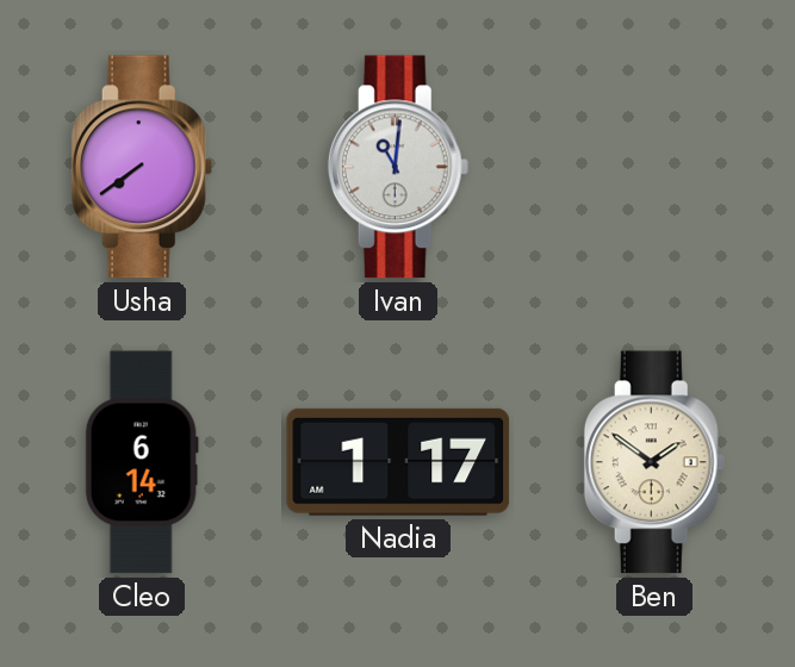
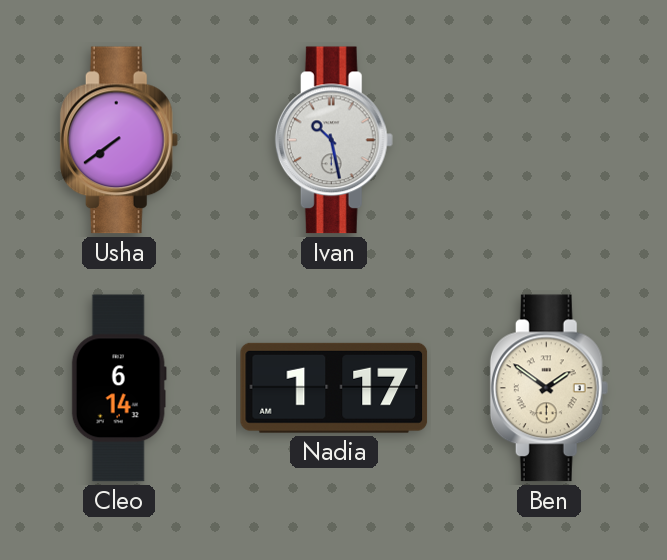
Ivan: 11:01 -> 10:28
